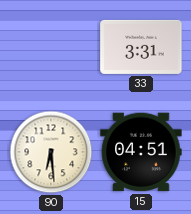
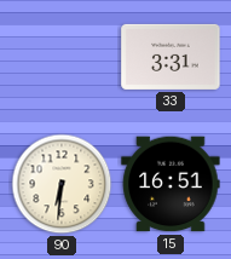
90: 6:29 -> 6:31
15: 04:51 -> 16:51
